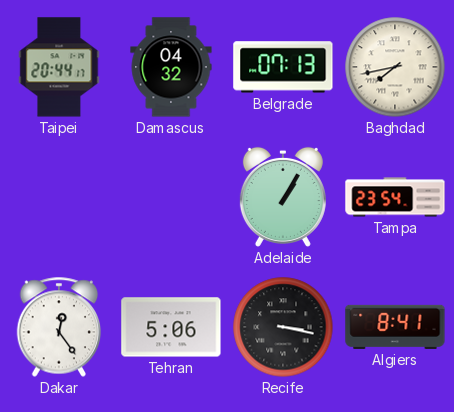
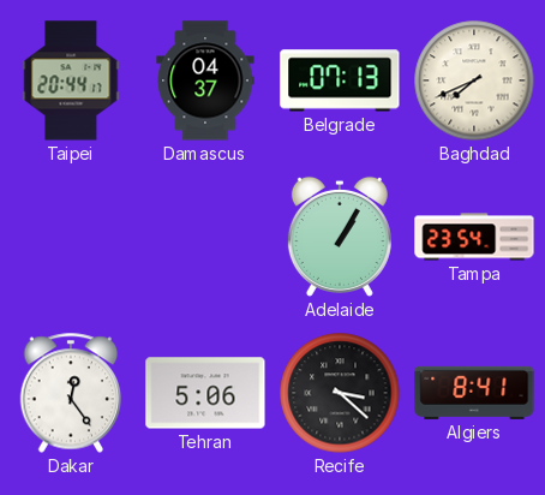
Damascus: 04:32 -> 04:37
Baghdad: 7:43 -> 7:41
Recife: 3:17 -> 3:22
